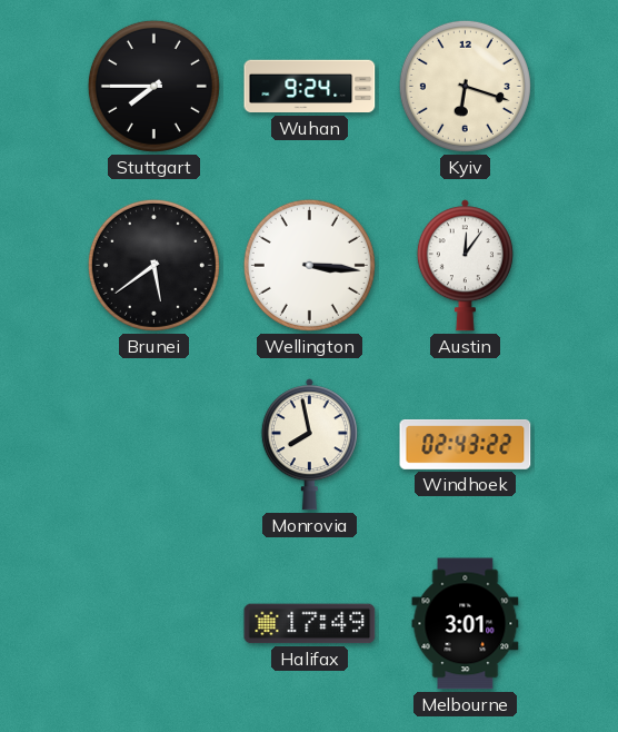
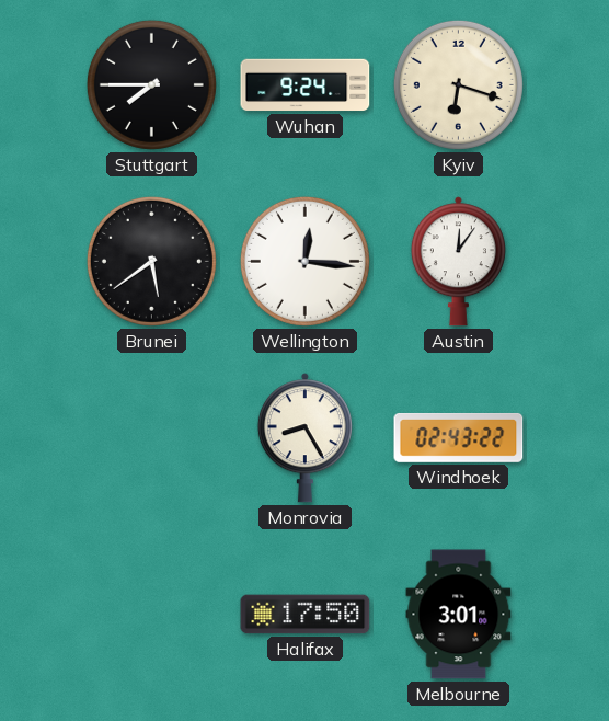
Wellington: 3:16 -> 12:16
Monrovia: 7:58 -> 8:25
Halifax: 17:49 -> 17:50
